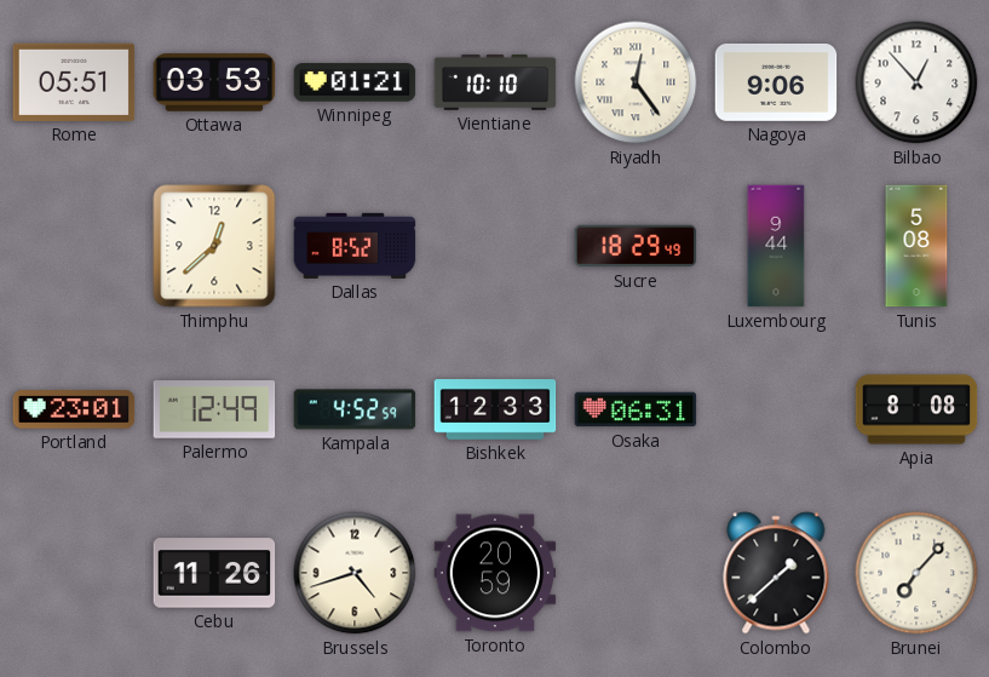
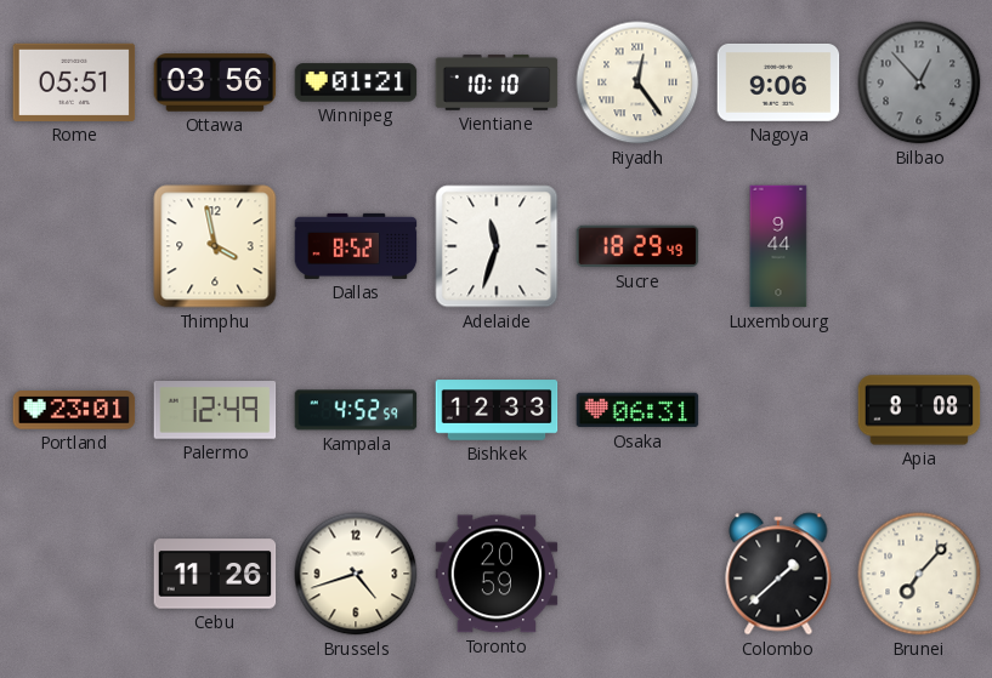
Ottawa: 03:53 -> 03:56
Bilbao dial: white -> grey
Thimphu: 12:38 -> 3:58
Adelaide: none -> 11:33
Tunis: 5:08 -> none
